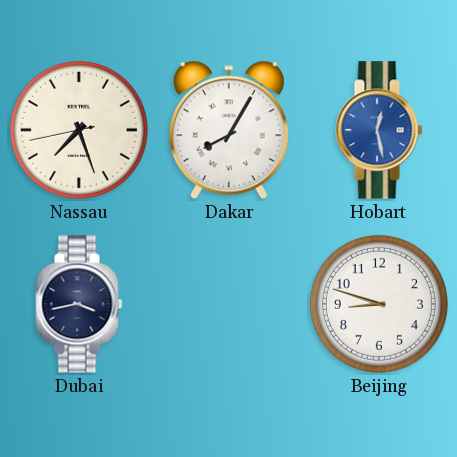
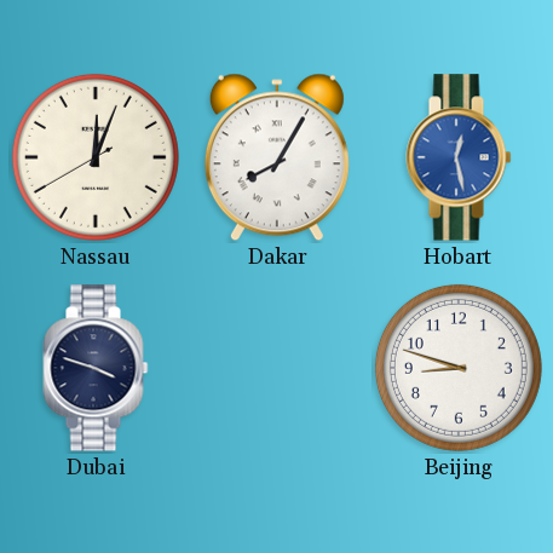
Nassau: 7:26 -> 12:03
Dubai: 3:43 -> 3:48
